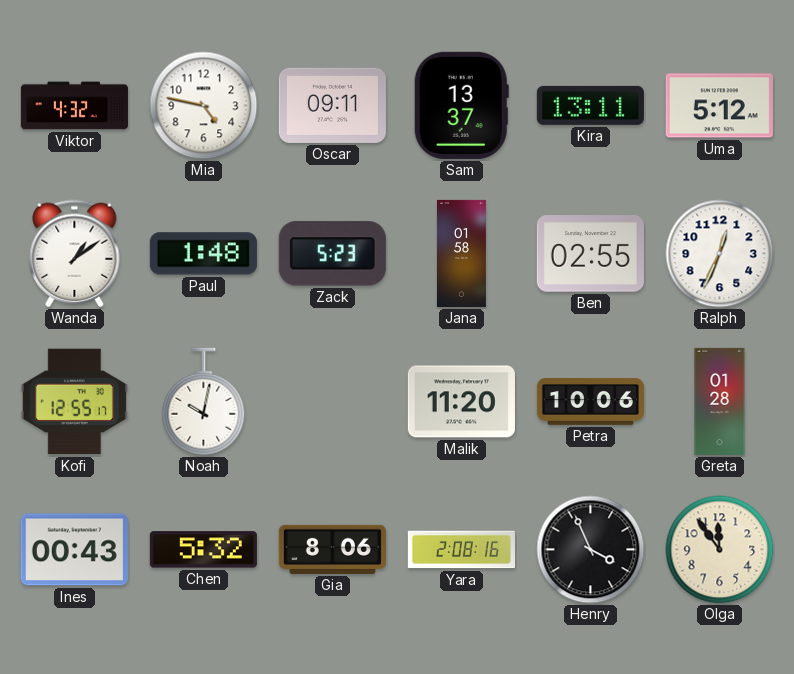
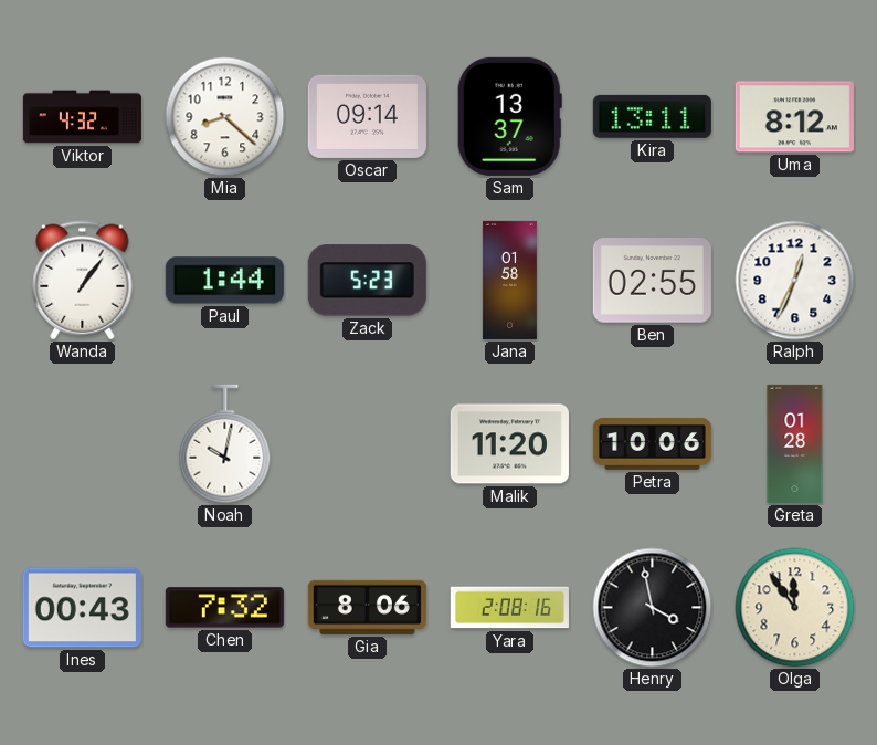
Mia: 4:47 -> 8:22
Oscar: 09:11 -> 09:14
Uma: 5:12 -> 8:12
Wanda: 1:09 -> 1:06
Paul: 1:48 -> 1:44
Kofi: 12:55 -> none
Chen: 5:32 -> 7:32
Henry: 3:56 -> 3:58
